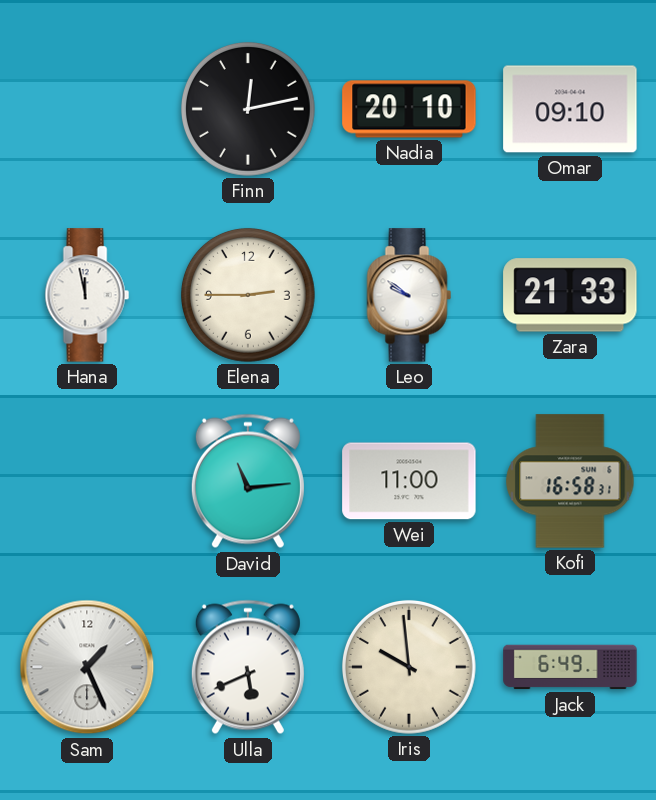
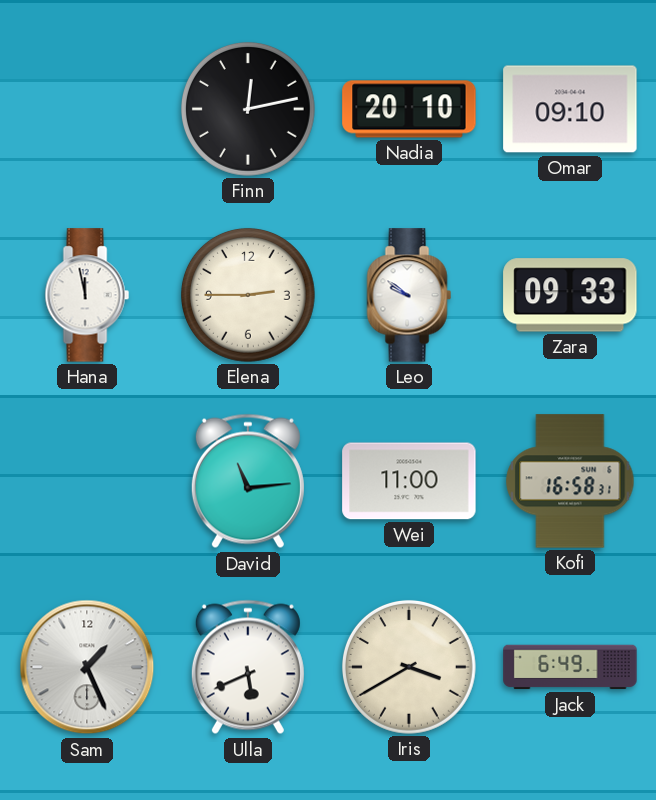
Zara: 21:33 -> 09:33
Iris: 9:59 -> 3:40
